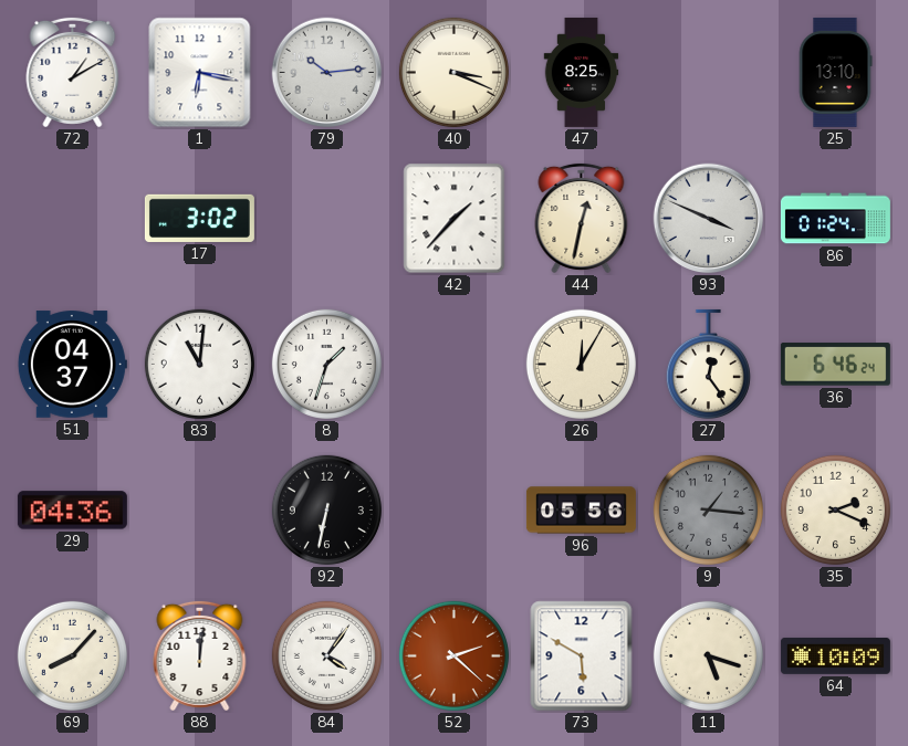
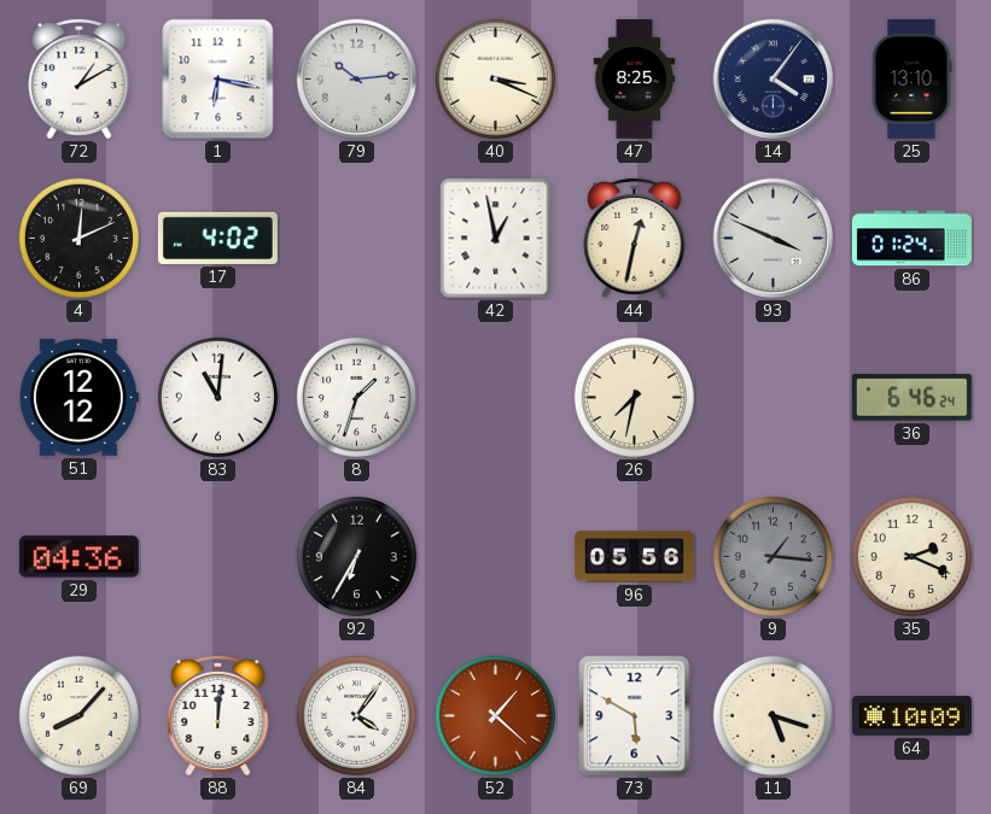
14: none -> 4:06
4: none -> 12:11
17: 3:02 -> 4:02
42: 1:37 -> 12:58
51: 04:37 -> 12:12
26: 12:05 -> 7:32
27: 12:24 -> none
92: 6:32 -> 6:35
52: 2:22 -> 1:22
